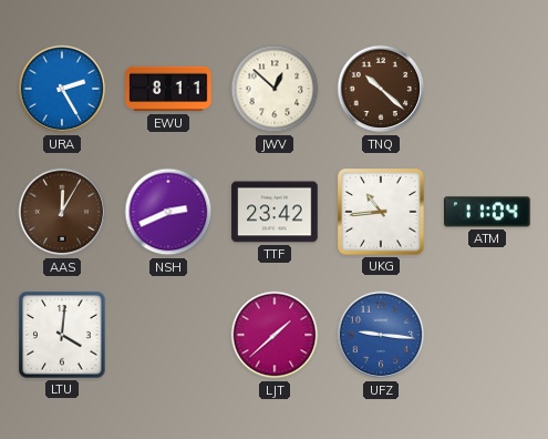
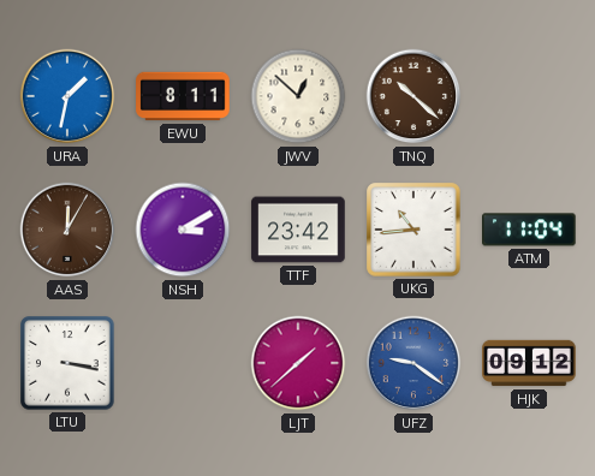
URA: 2:25 -> 1:32
NSH: 2:41 -> 3:10
LTU: 4:01 -> 3:17
UFZ: 9:16 -> 9:21
HJK: none -> 09:12
